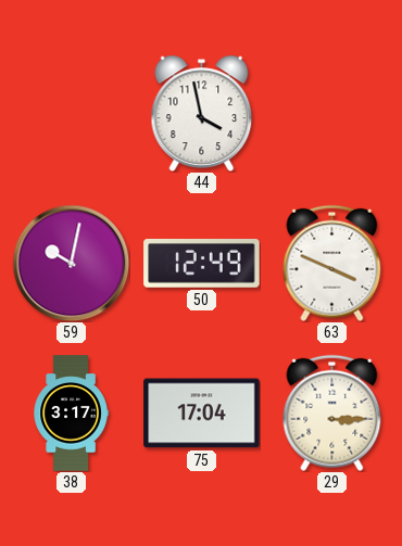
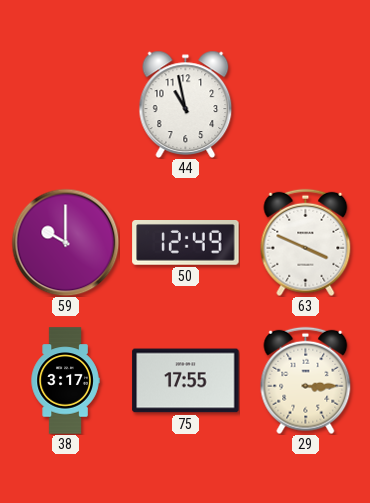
44: 3:58 -> 10:58
59: 10:02 -> 10:00
75: 17:04 -> 17:55
